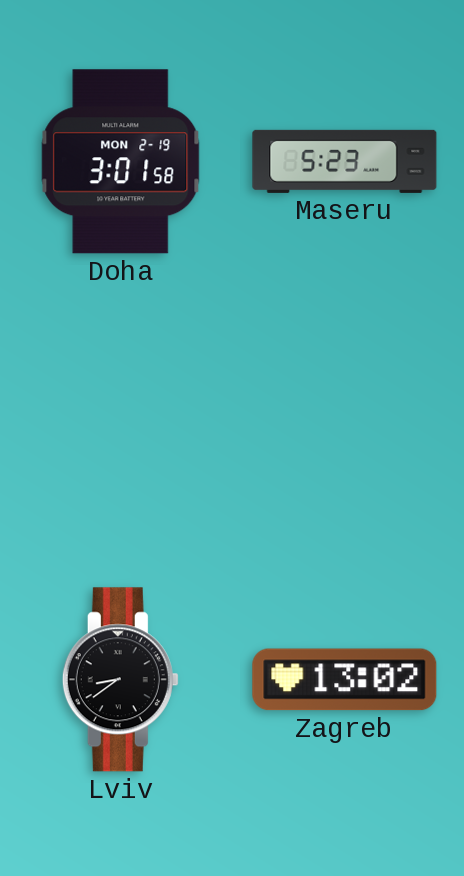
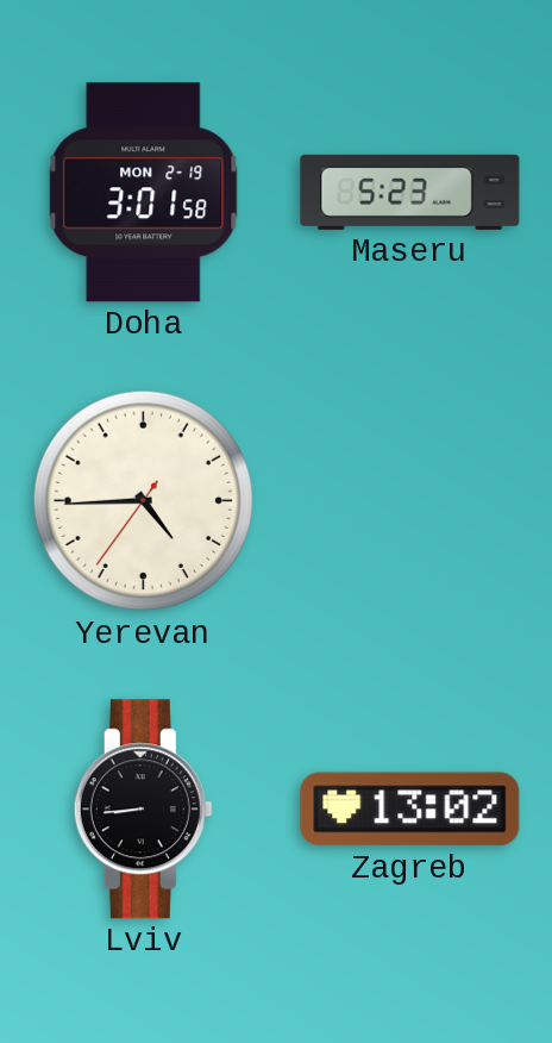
Yerevan: none -> 4:44
Lviv: 8:39 -> 8:44
